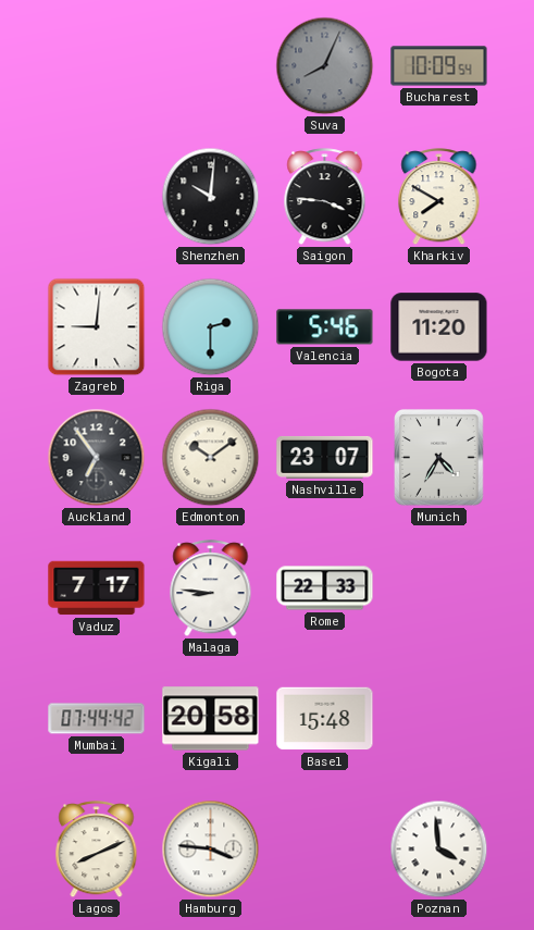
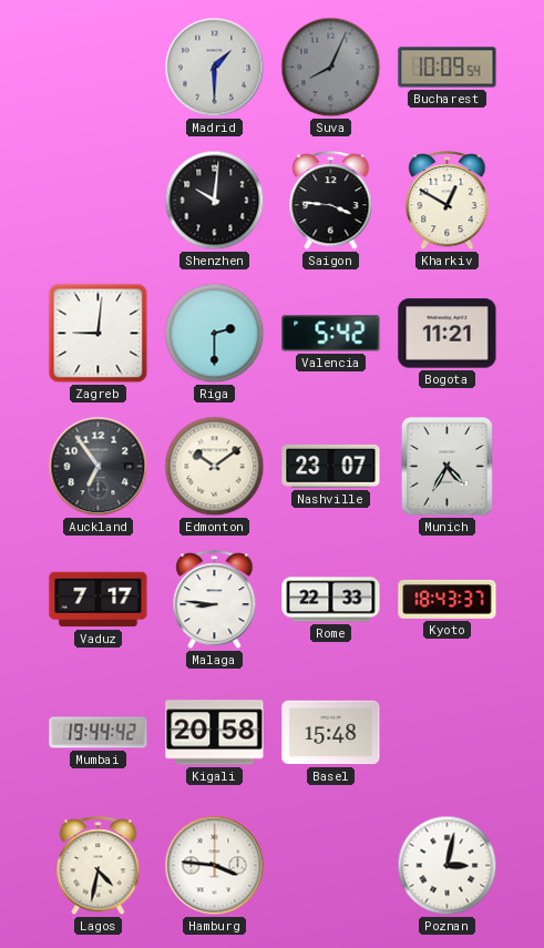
Madrid: none -> 1:30
Kharkiv: 7:50 -> 12:50
Valencia: 5:46 -> 5:42
Bogota: 11:20 -> 11:21
Kyoto: none -> 18:43
Mumbai: 07:44 -> 19:44
Lagos: 8:11 -> 4:32
Poznan: 3:59 -> 3:02
